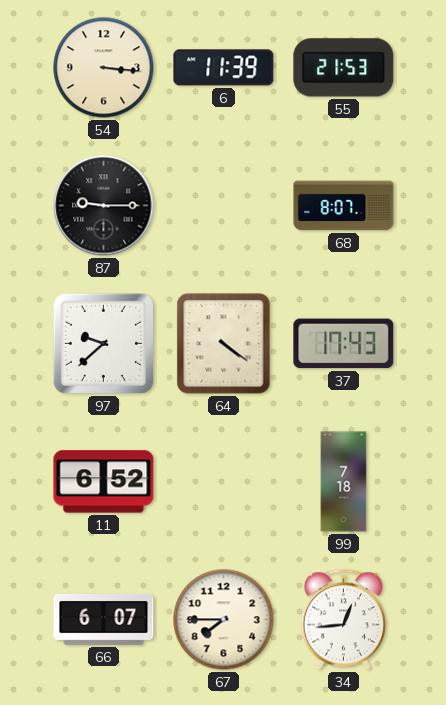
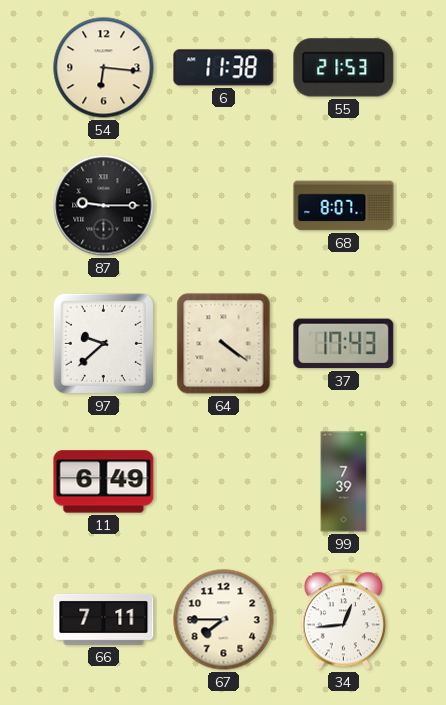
54: 3:16 -> 6:16
6: 11:39 -> 11:38
11: 6:52 -> 6:49
99: 7:18 -> 7:39
66: 6:07 -> 7:11
